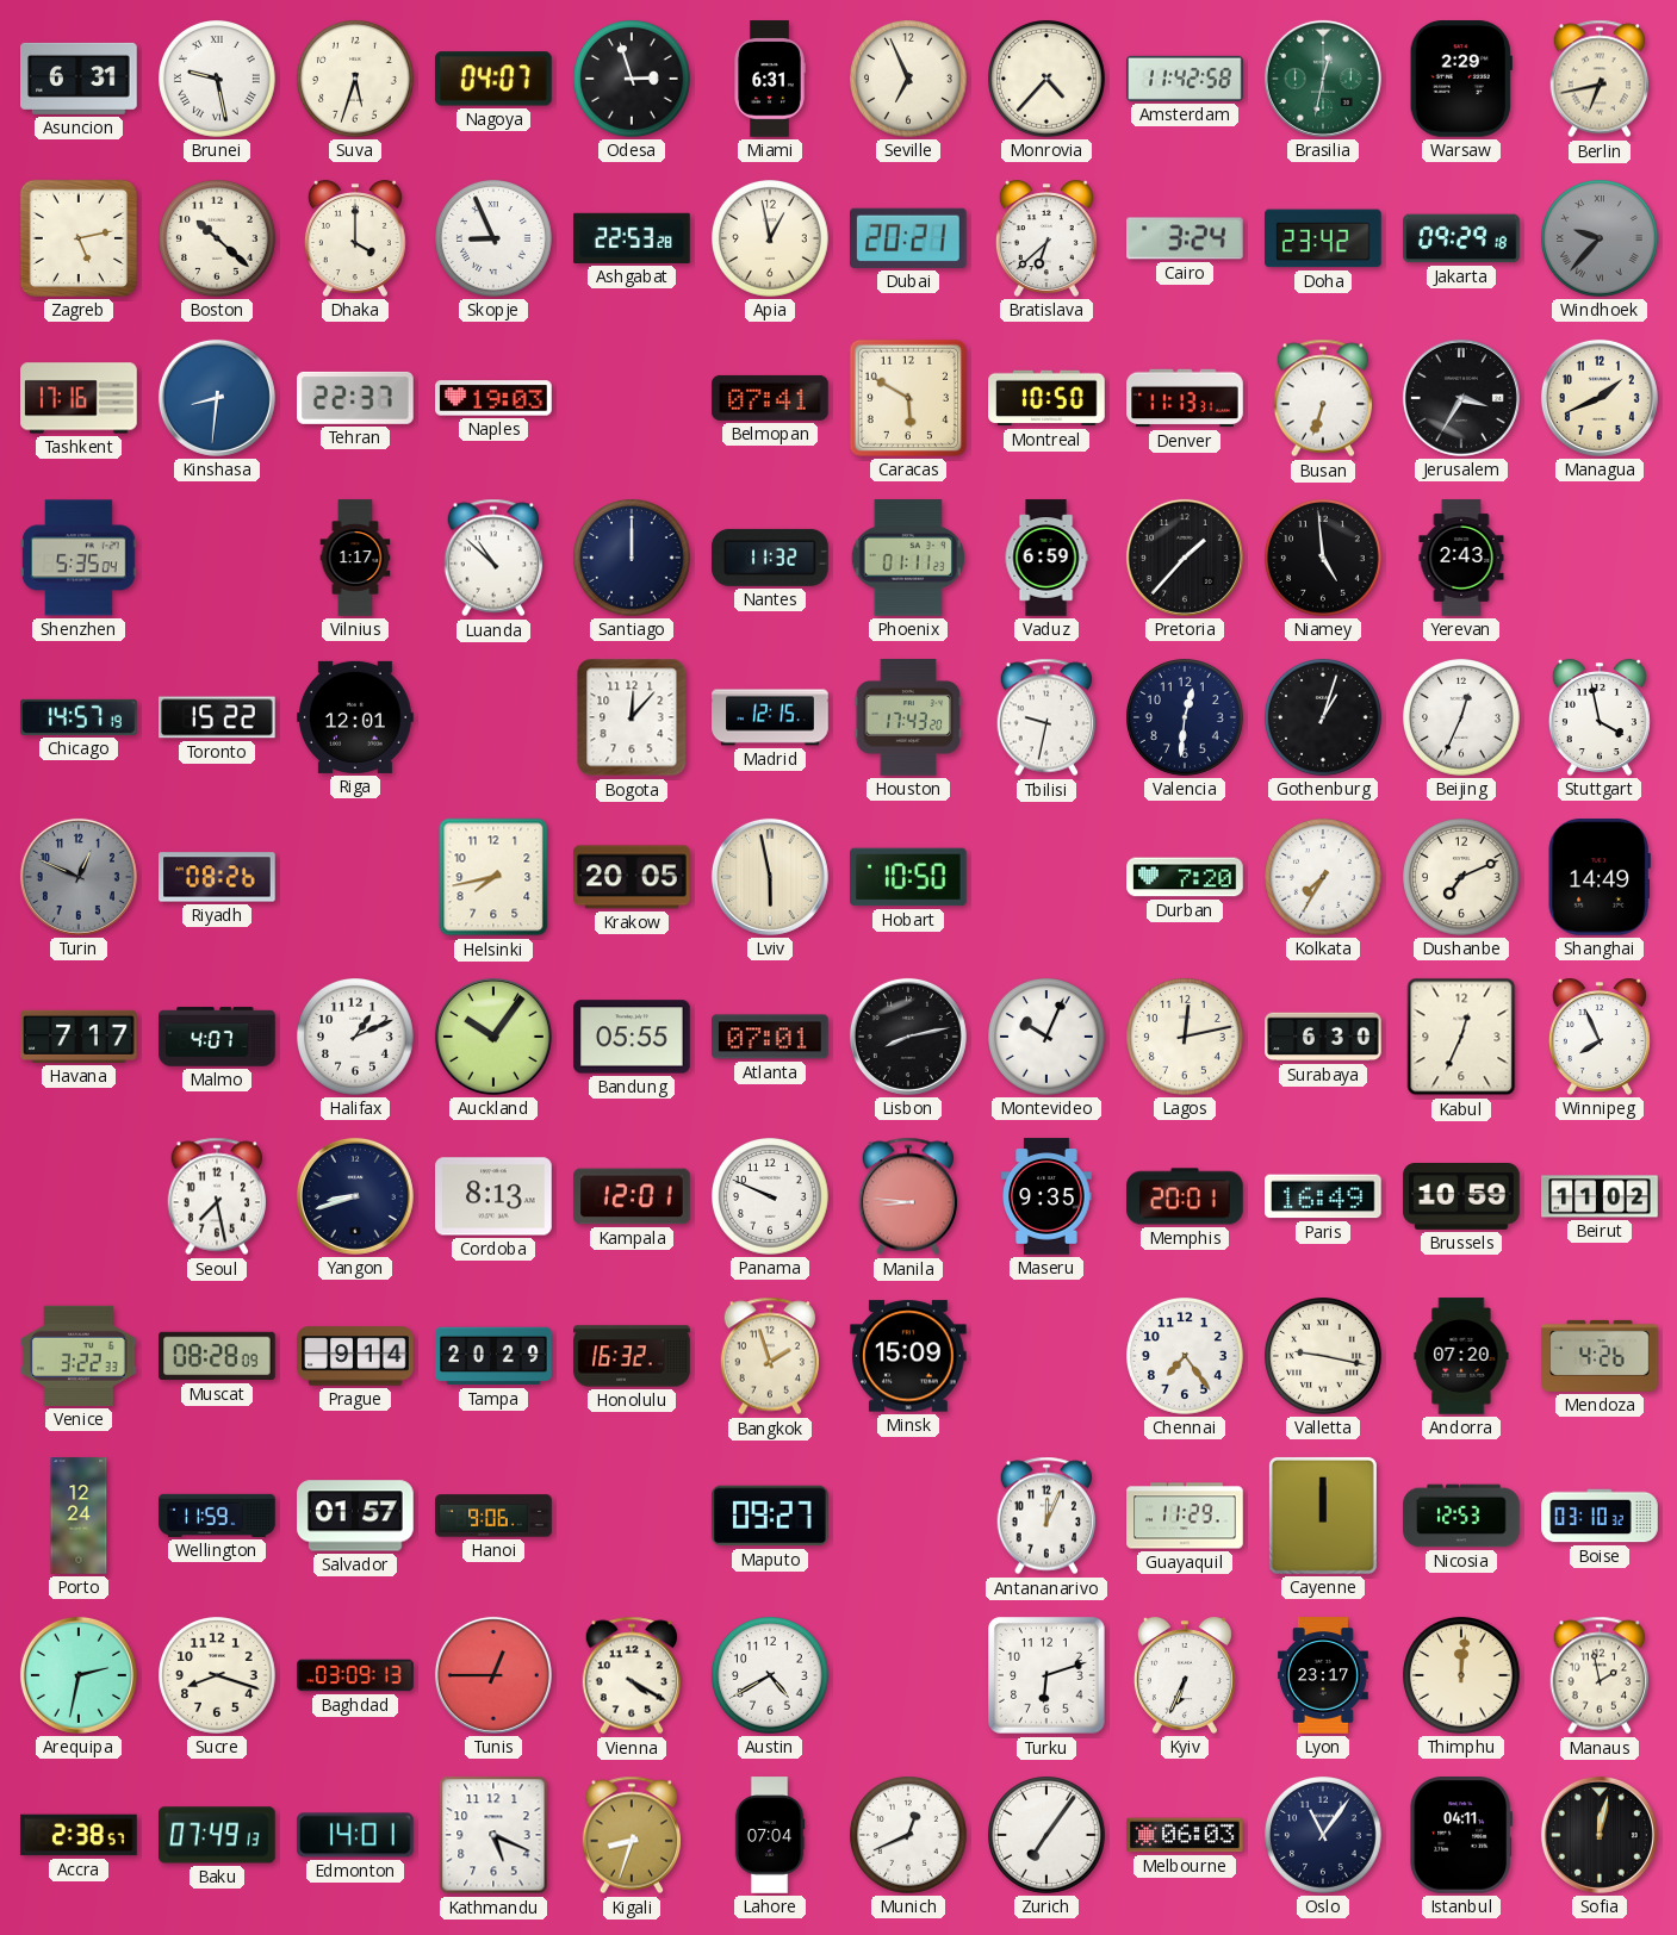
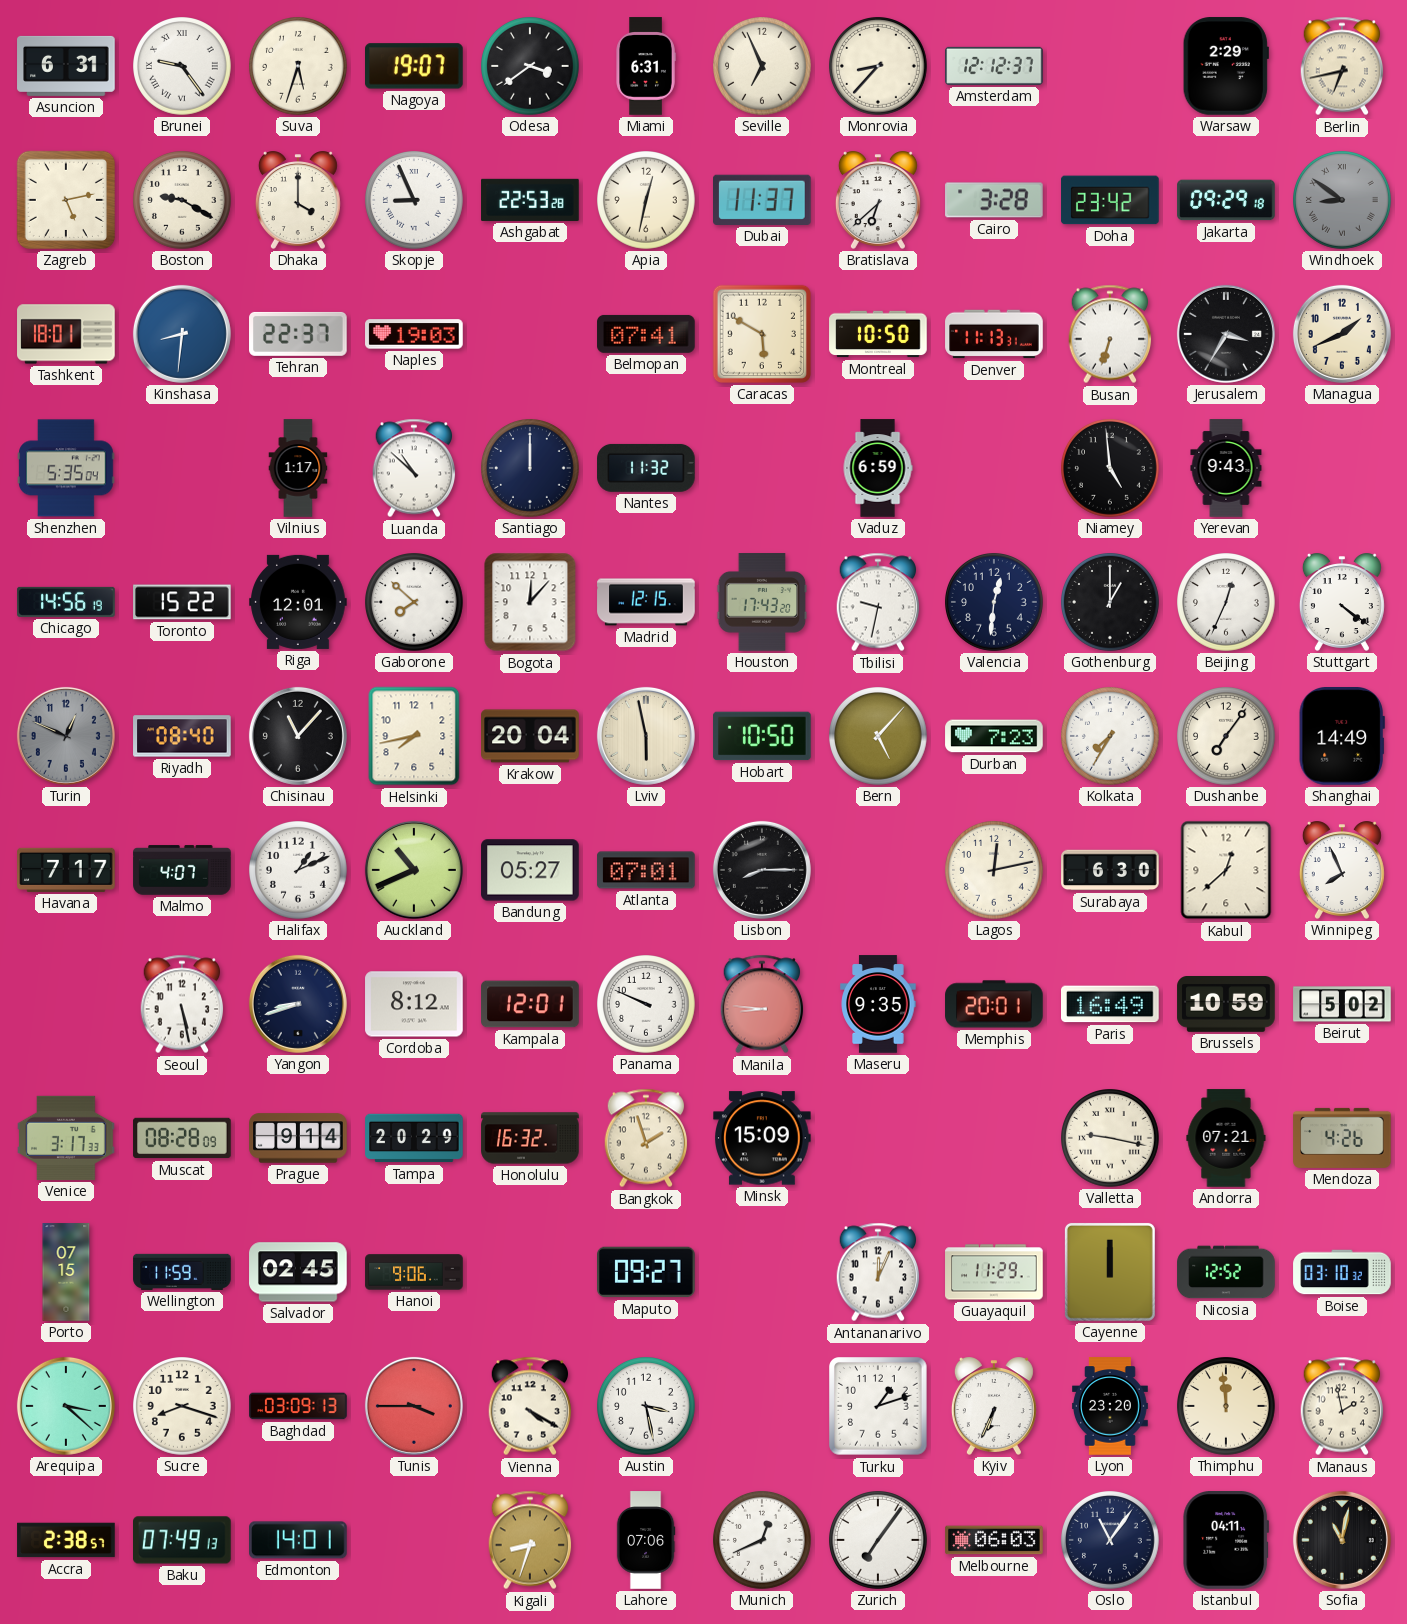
Brunei: 9:28 -> 9:24
Nagoya: 04:07 -> 19:07
Odesa: 2:57 -> 3:39
Monrovia: 4:37 -> 8:37
Amsterdam: 11:42 -> 12:12
Brasilia: 12:32 -> none
Boston: 10:22 -> 9:20
Apia: 12:58 -> 12:32
Dubai: 20:21 -> 11:37
Cairo: 3:24 -> 3:28
Windhoek: 9:37 -> 8:51
Tashkent: 17:16 -> 18:01
Phoenix: 01:11 -> none
Pretoria: 1:37 -> none
Yerevan: 2:43 -> 9:43
Chicago: 14:57 -> 14:56
Gaborone: none -> 7:52
Gothenburg: 1:03 -> 1:00
Stuttgart: 3:58 -> 4:21
Riyadh: 08:26 -> 08:40
Chisinau: none -> 11:07
Krakow: 20:05 -> 20:04
Bern: none -> 5:07
Durban: 7:20 -> 7:23
Dushanbe: 7:11 -> 7:06
Auckland: 10:06 -> 10:41
Bandung: 05:55 -> 05:27
Lisbon: 8:13 -> 8:15
Montevideo: 10:04 -> none
Kabul: 12:34 -> 12:38
Seoul: 7:28 -> 5:28
Cordoba: 8:13 -> 8:12
Beirut: 11:02 -> 5:02
Venice: 3:22 -> 3:17
Chennai: 7:24 -> none
Andorra: 07:20 -> 07:21
Porto: 12:24 -> 07:15
Salvador: 01:57 -> 02:45
Nicosia: 12:53 -> 12:52
Arequipa: 2:32 -> 3:22
Tunis: 12:45 -> 3:45
Austin: 4:40 -> 3:28
Turku: 6:12 -> 1:12
Lyon: 23:17 -> 23:20
Thimphu: 12:01 -> 11:59
Kathmandu: 5:19 -> none
Lahore: 07:04 -> 07:06
Sofia: 12:02 -> 11:02
